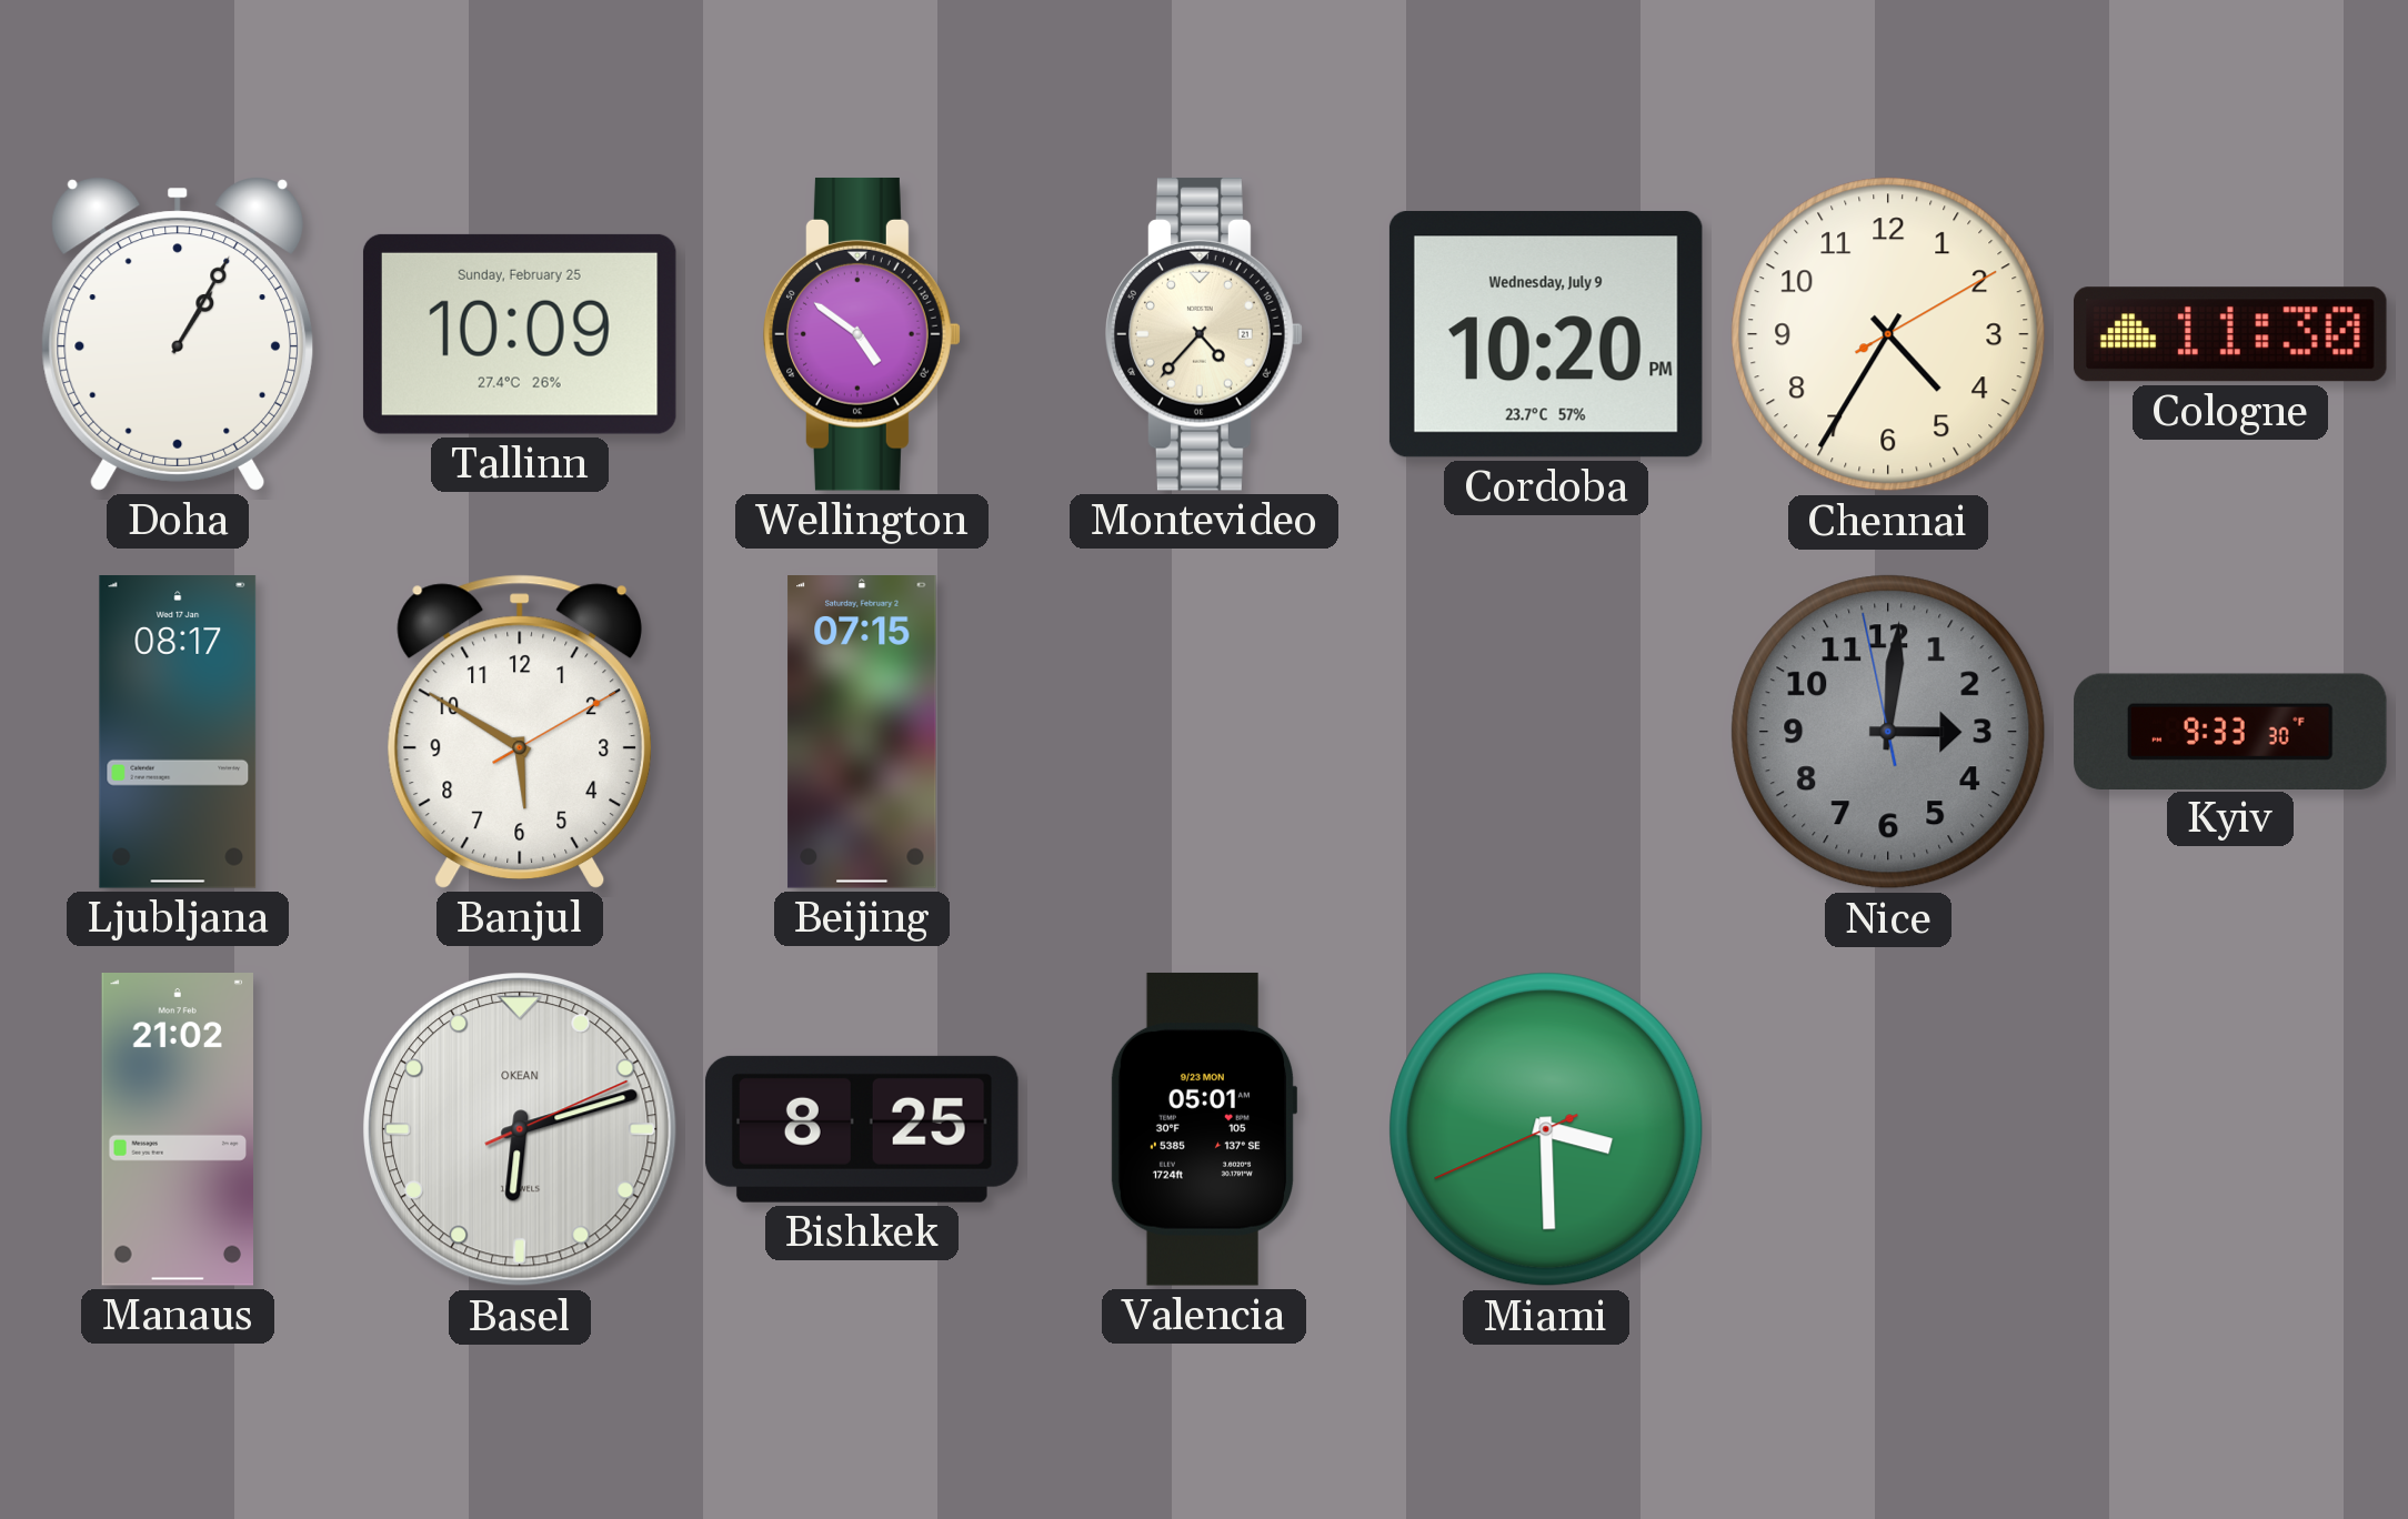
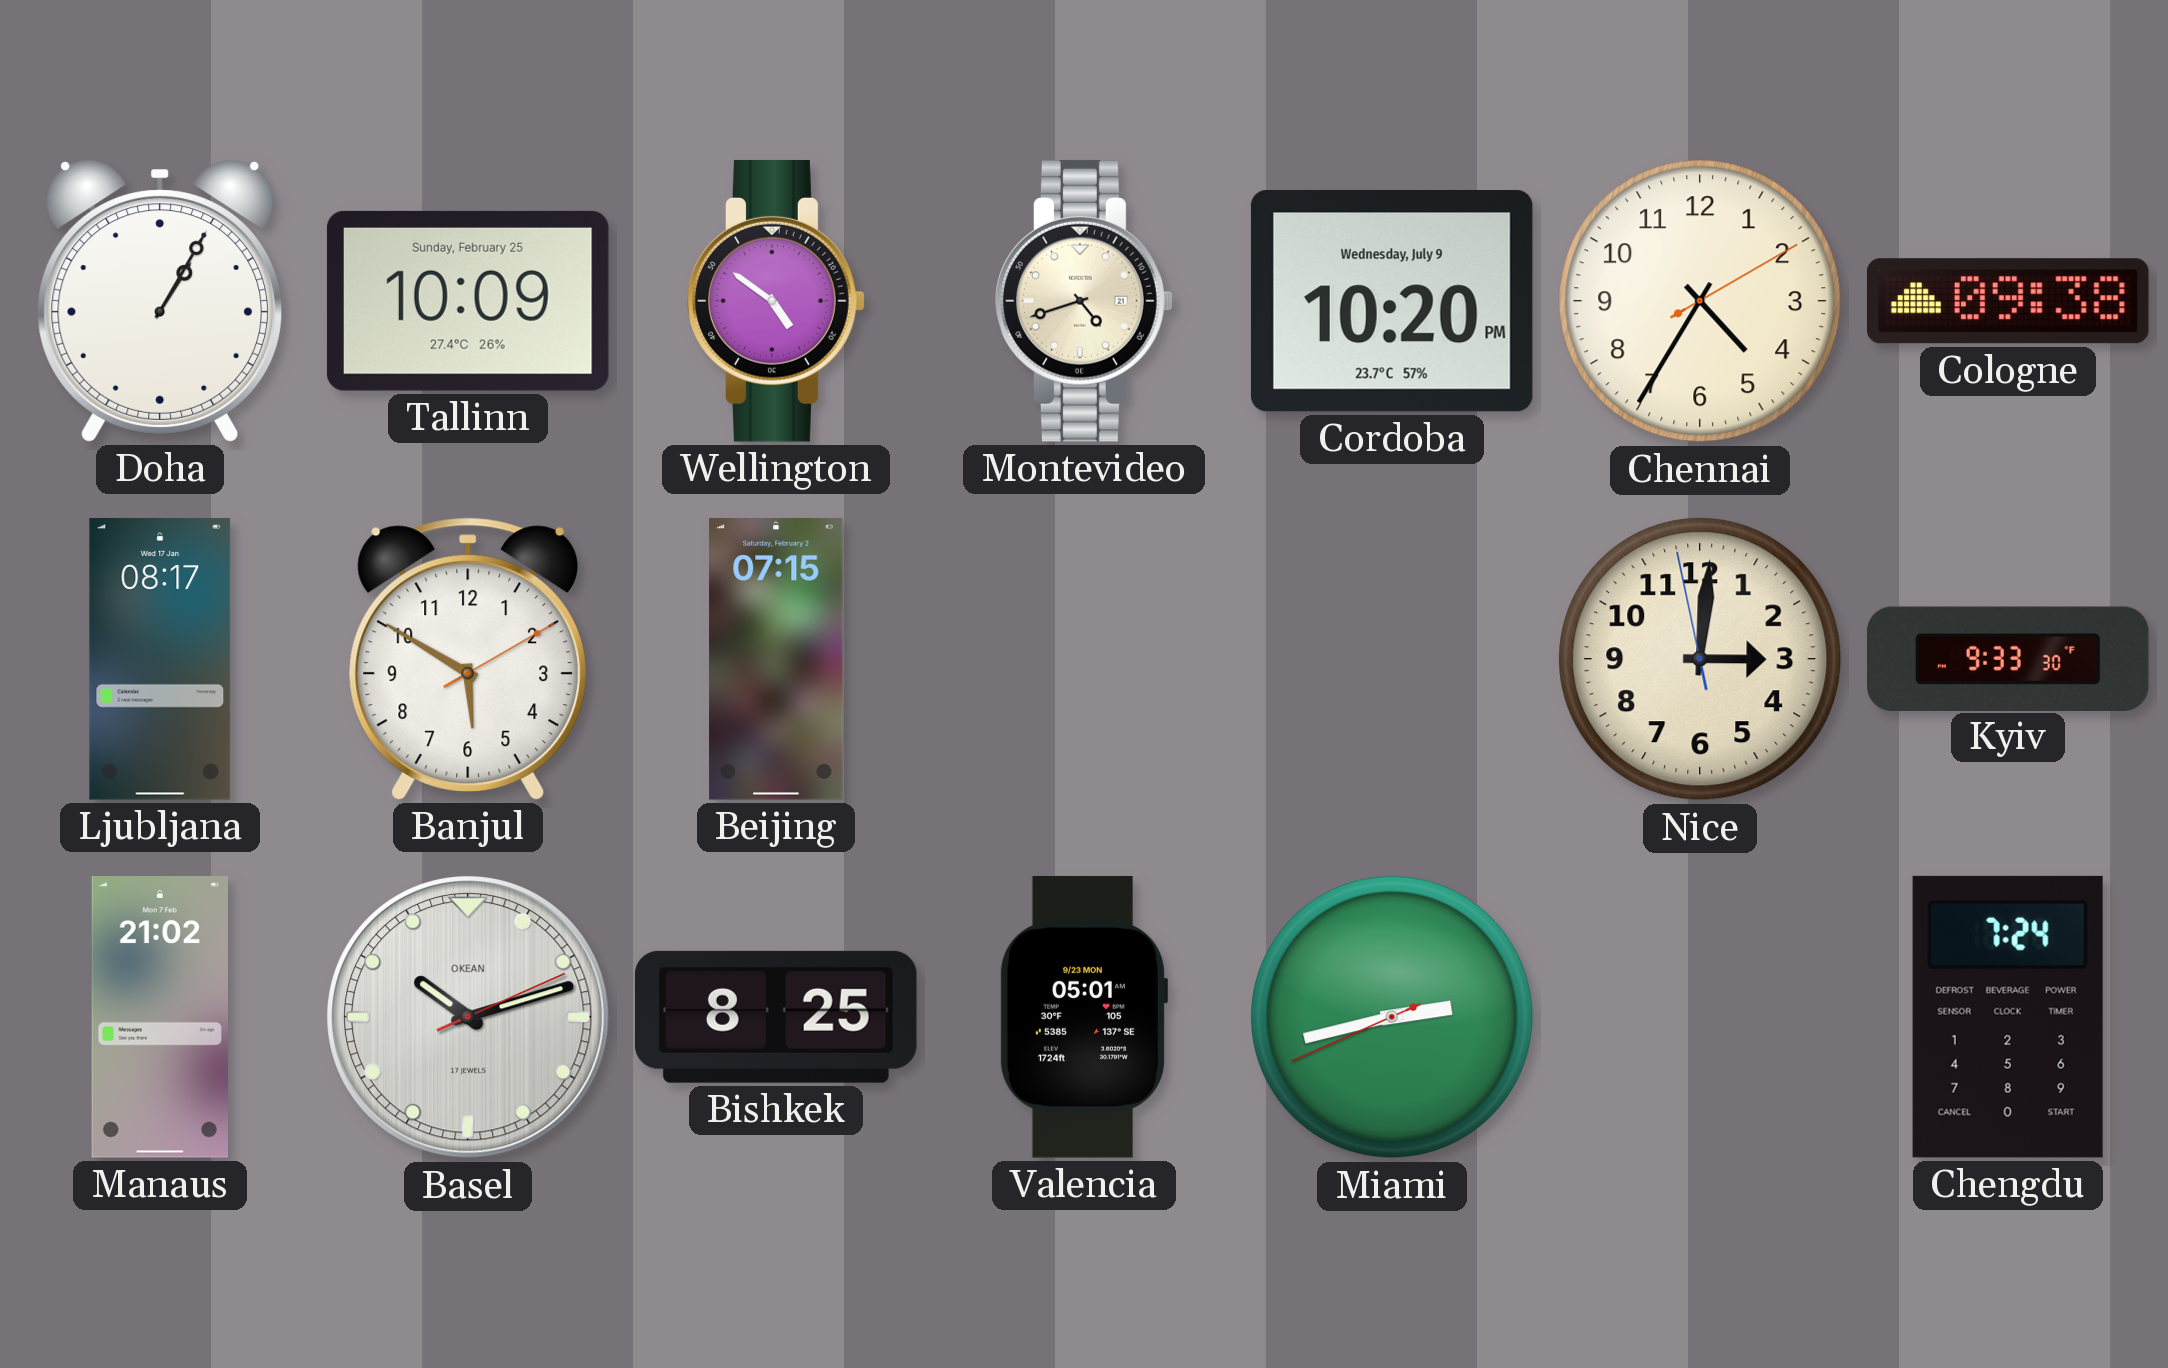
Montevideo: 4:37 -> 4:42
Cologne: 11:30 -> 09:38
Nice dial: grey -> cream
Basel: 6:12 -> 10:12
Miami: 3:29 -> 2:42
Chengdu: none -> 7:24
